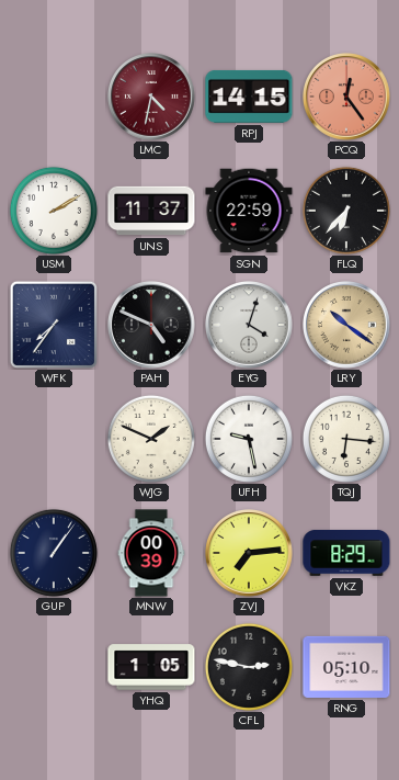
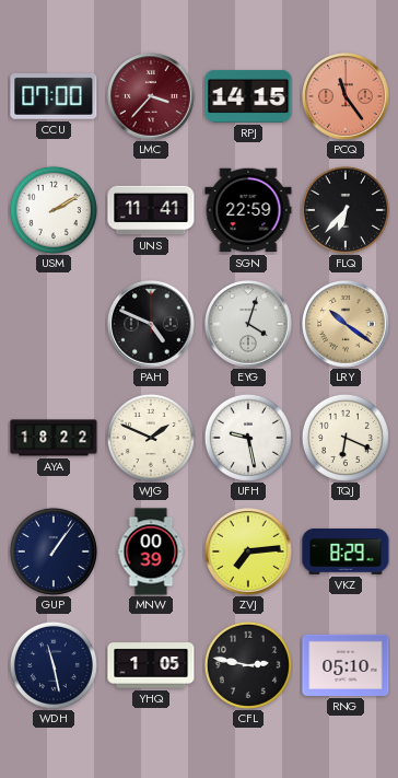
CCU: none -> 07:00
LMC: 4:32 -> 3:37
PCQ: 12:24 -> 11:24
UNS: 11:37 -> 11:41
WFK: 7:36 -> none
AYA: none -> 18:22
TQJ: 6:16 -> 6:19
WDH: none -> 11:28
